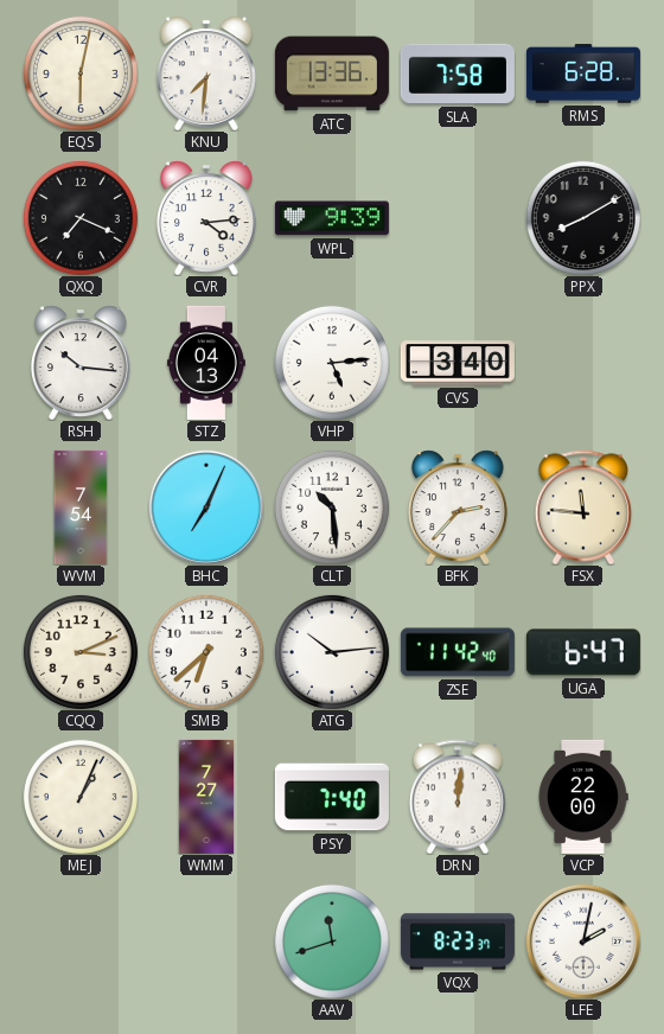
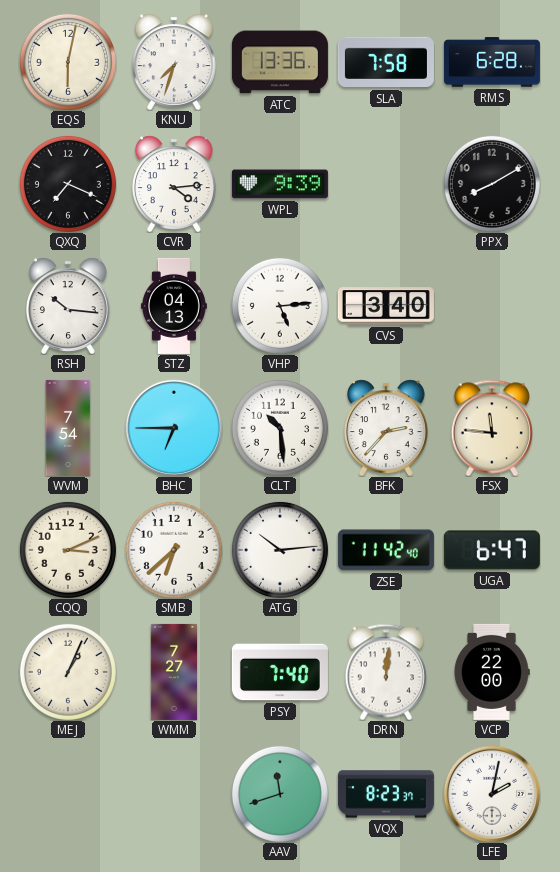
KNU: 7:31 -> 7:33
BHC: 7:04 -> 6:45
